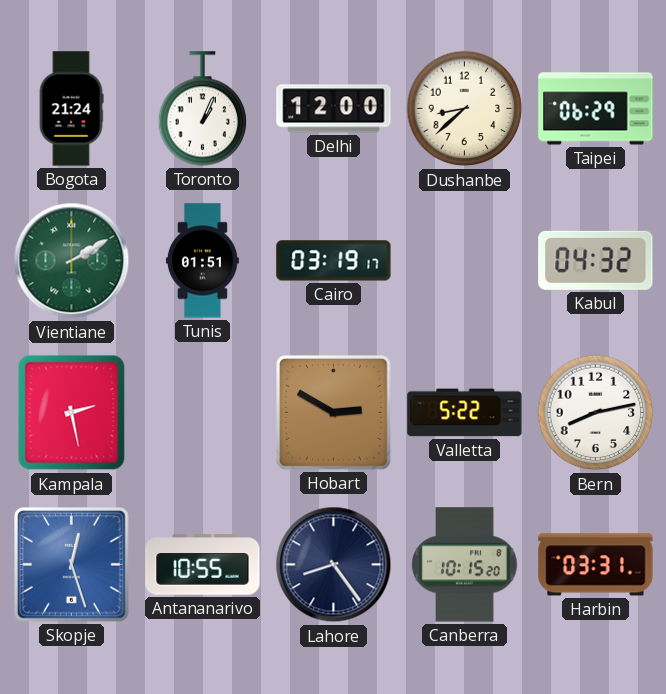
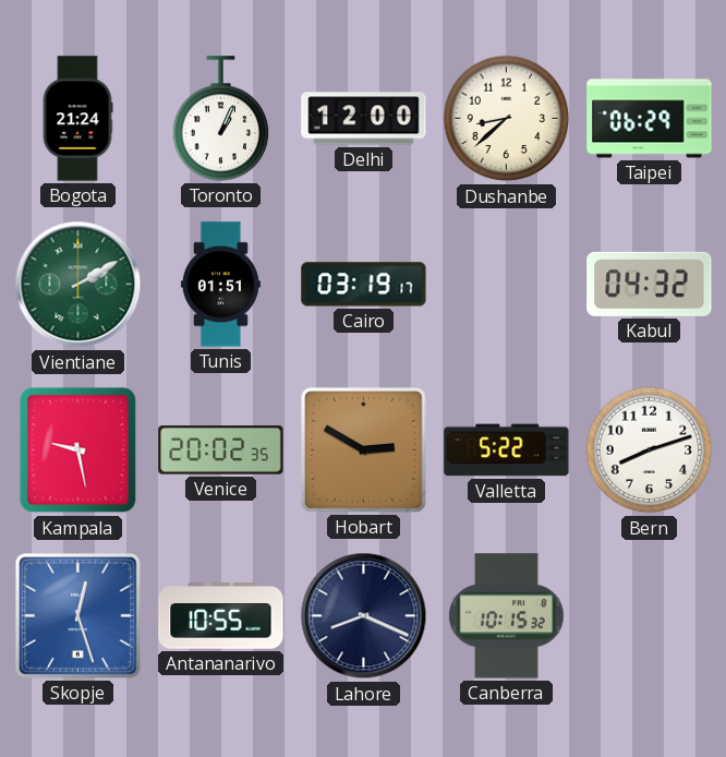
Kampala: 2:28 -> 9:28
Venice: none -> 20:02
Bern: 8:13 -> 8:12
Lahore: 8:24 -> 8:19
Canberra: 10:15:20 -> 10:15:32
Harbin: 03:31 -> none
